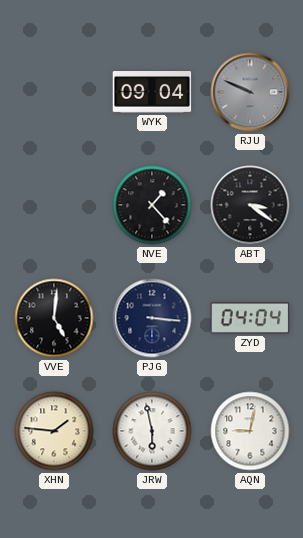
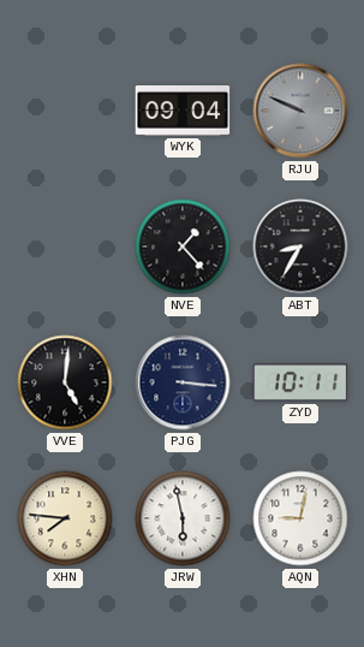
ABT: 3:21 -> 8:35
ZYD: 04:04 -> 10:11
XHN: 1:46 -> 7:46
